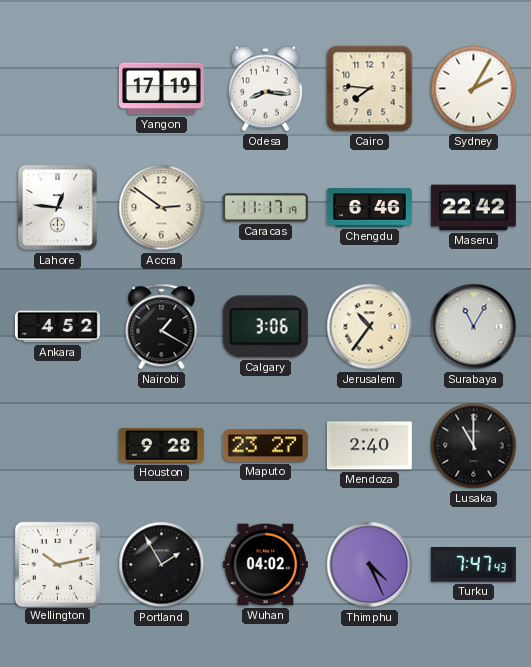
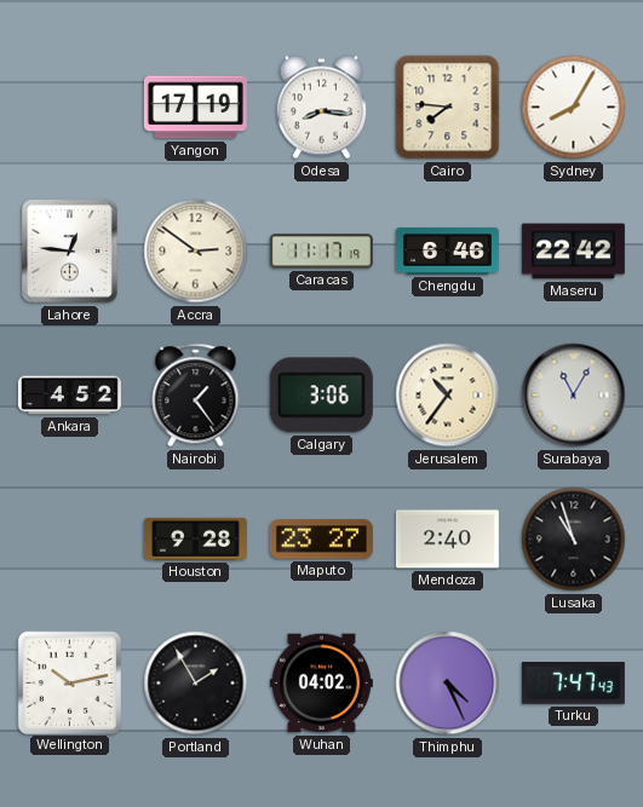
Sydney: 2:05 -> 8:05
Nairobi: 1:20 -> 1:24
Lusaka: 11:00 -> 10:57
